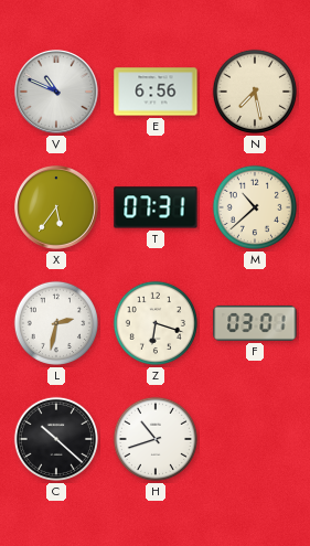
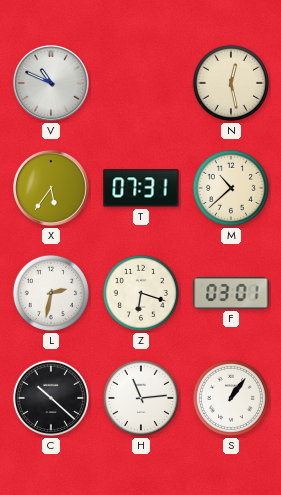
E: 6:56 -> none
N: 7:28 -> 12:28
H: 10:42 -> 11:14
S: none -> 1:06
